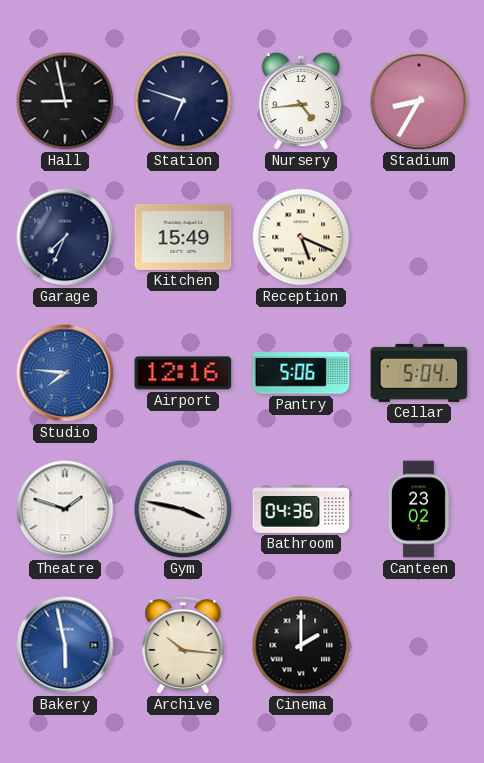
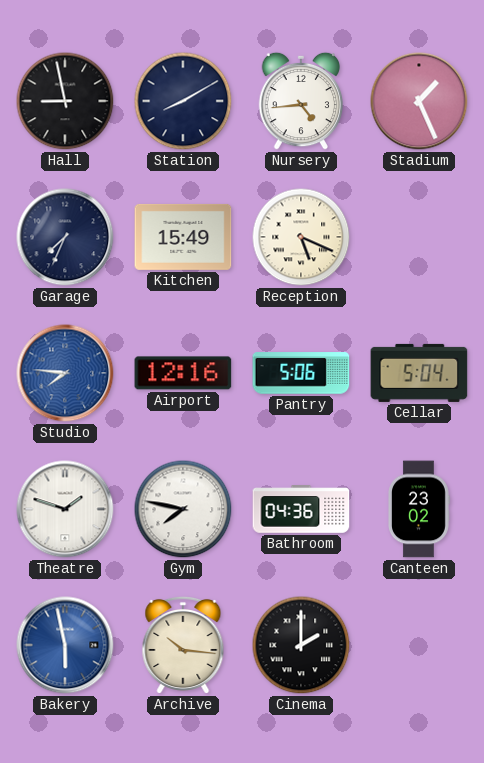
Station: 6:48 -> 8:10
Stadium: 8:35 -> 1:26
Gym: 3:47 -> 7:47
